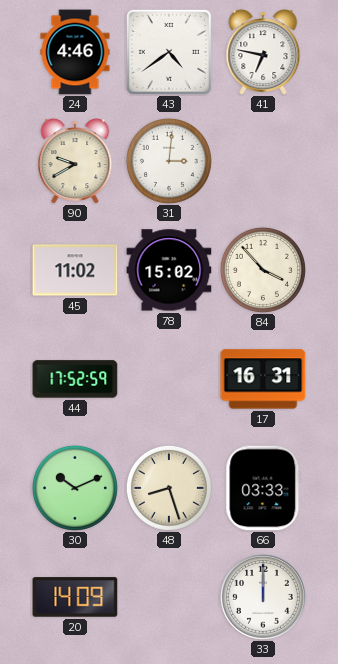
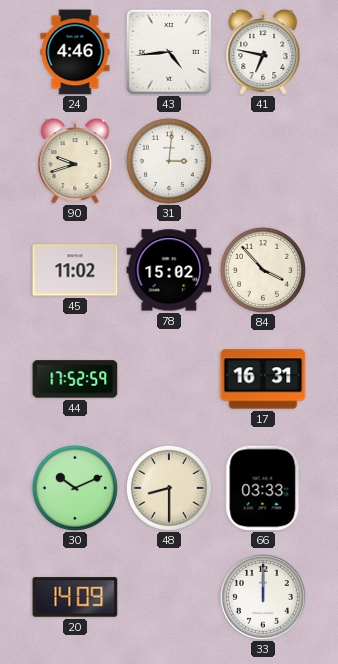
43: 4:39 -> 4:44
90: 9:40 -> 9:42
48: 8:27 -> 8:30
